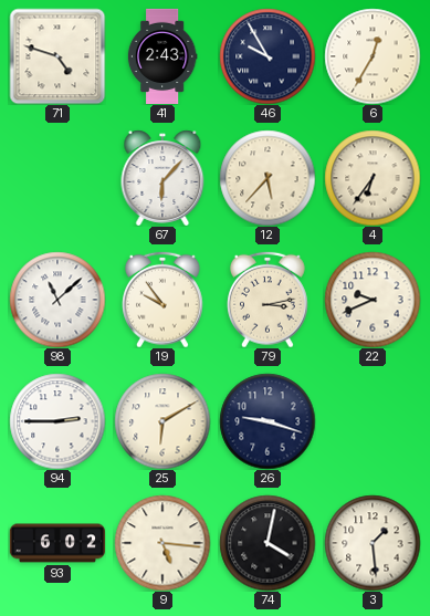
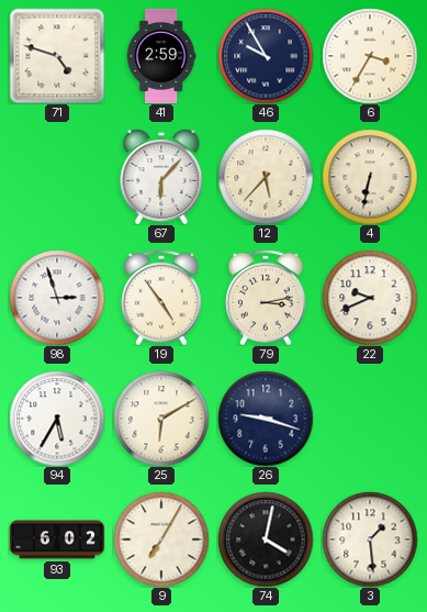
41: 2:43 -> 2:59
6: 12:35 -> 3:35
4: 6:36 -> 6:32
98: 11:08 -> 2:57
19: 9:54 -> 4:54
94: 2:45 -> 5:35
9: 5:16 -> 7:05
